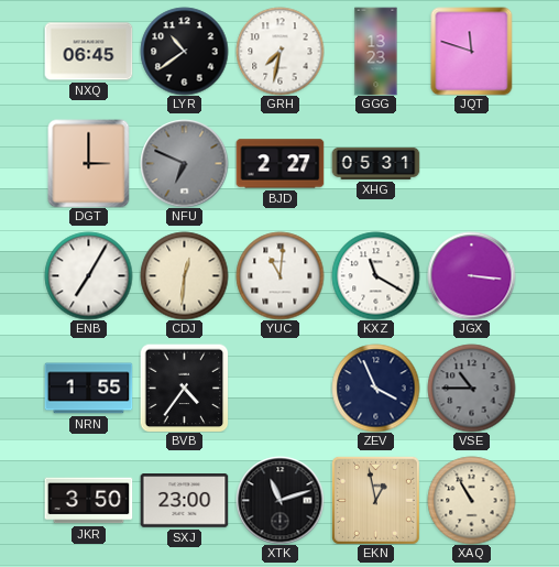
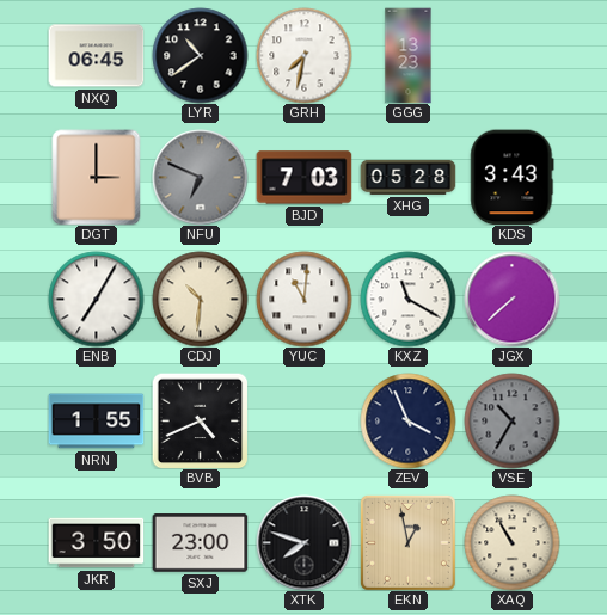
JQT: 11:48 -> none
BJD: 2:27 -> 7:03
XHG: 05:31 -> 05:28
KDS: none -> 3:43
CDJ: 12:31 -> 10:31
JGX: 3:16 -> 7:38
BVB: 4:36 -> 4:41
VSE: 10:45 -> 10:35
XTK: 11:12 -> 7:48
